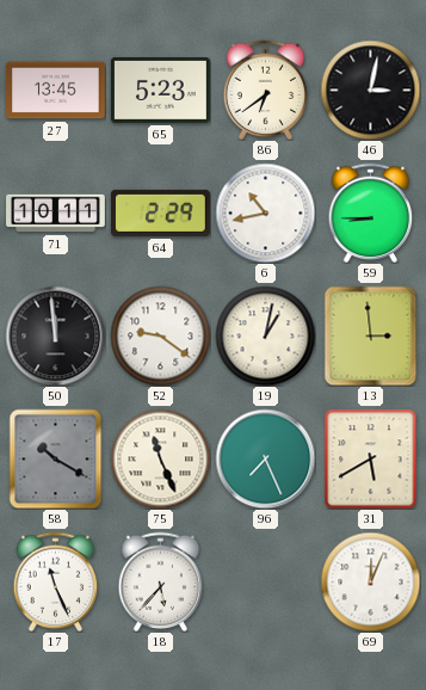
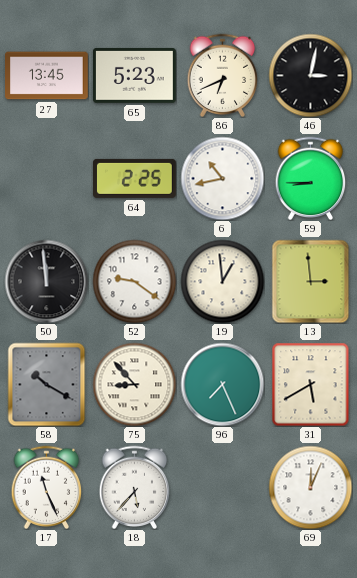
86: 6:39 -> 6:41
71: 10:11 -> none
64: 2:29 -> 2:25
19: 1:02 -> 12:59
75: 11:26 -> 8:53
